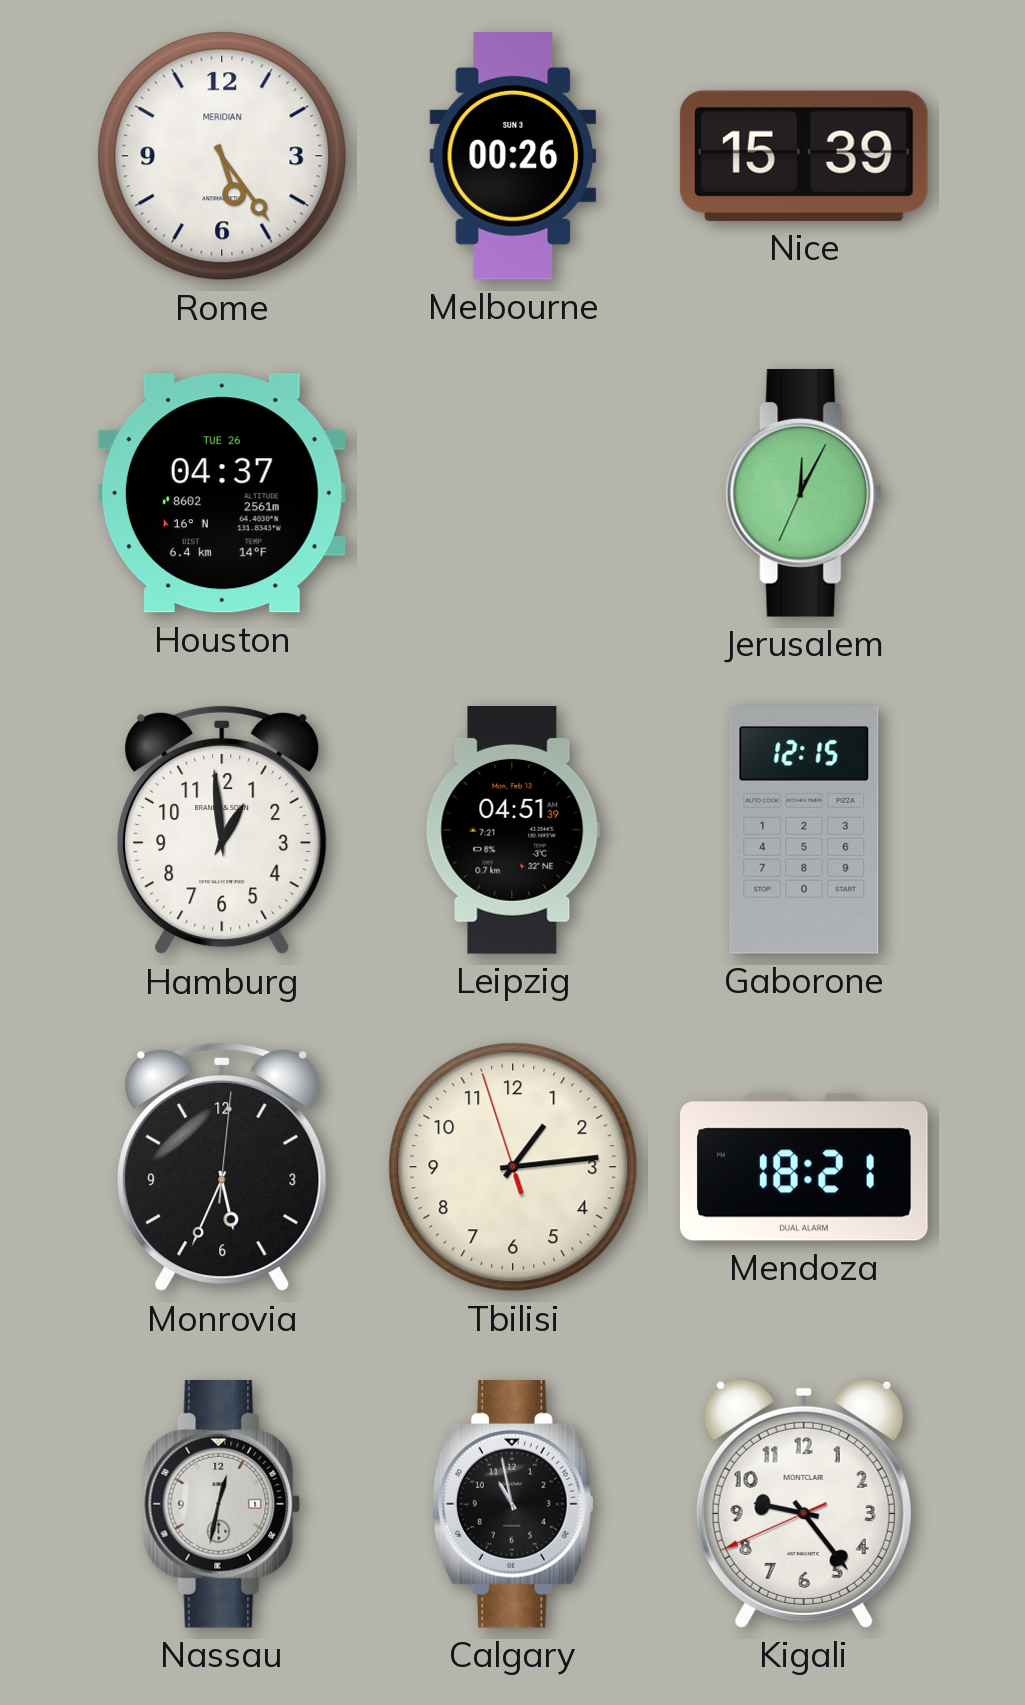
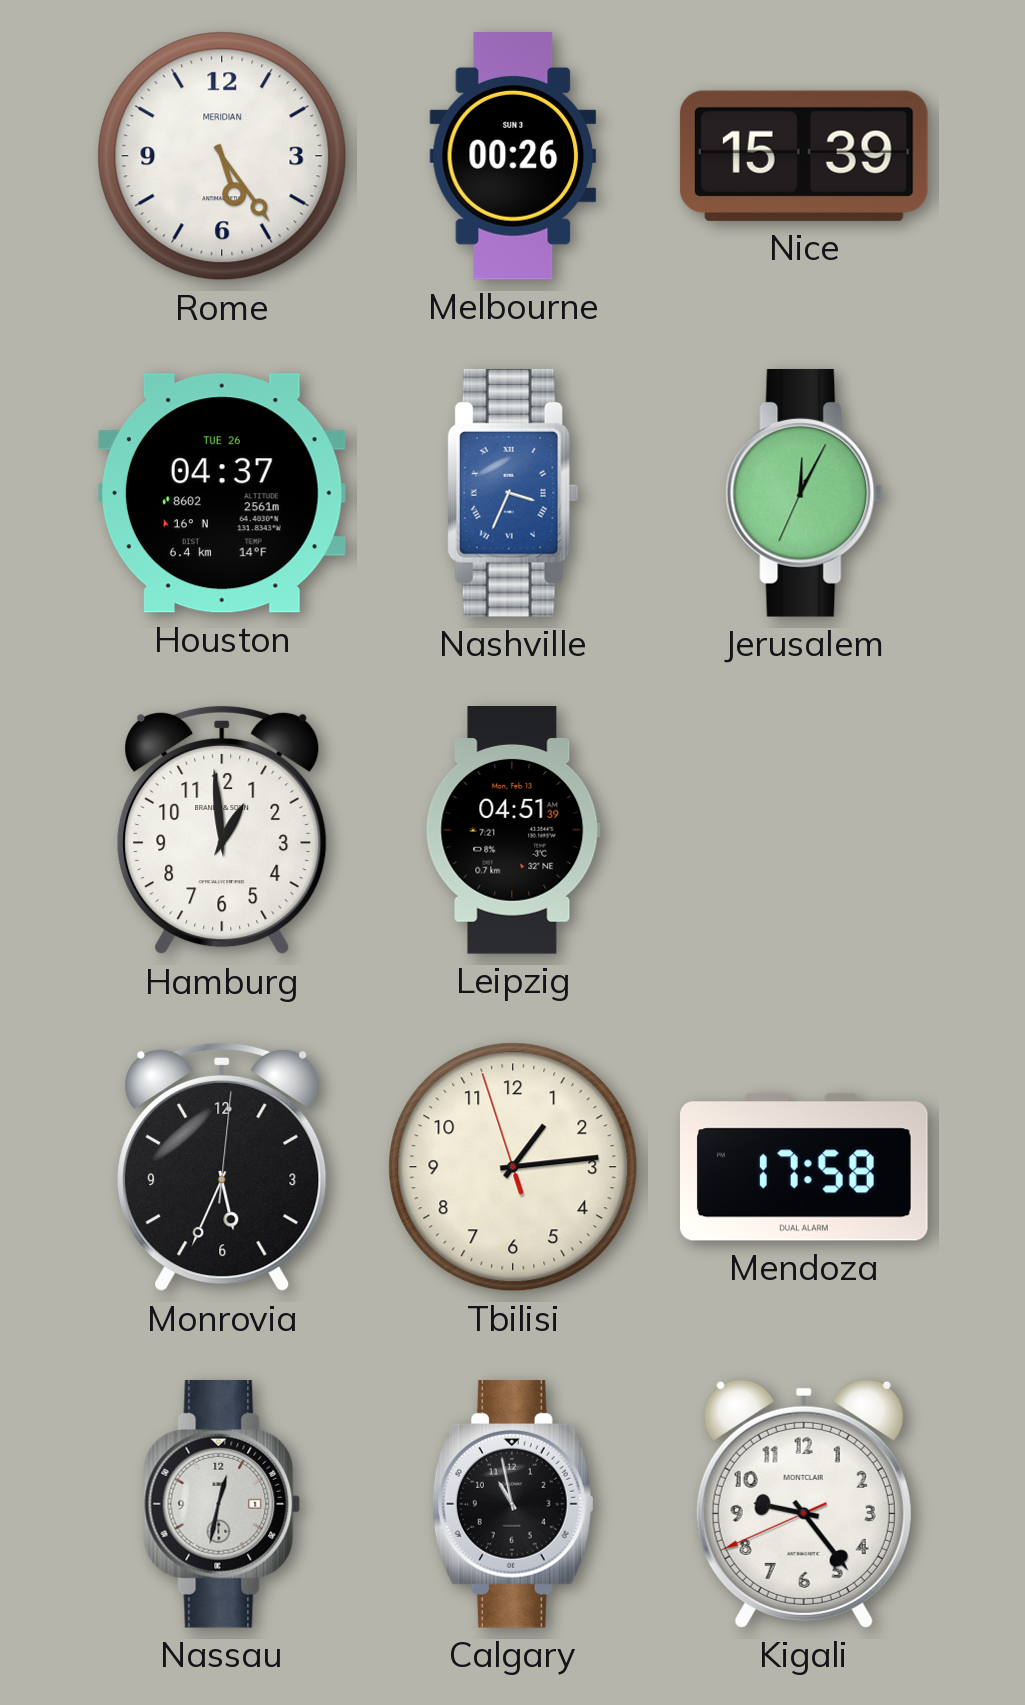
Nashville: none -> 3:34
Gaborone: 12:15 -> none
Mendoza: 18:21 -> 17:58
